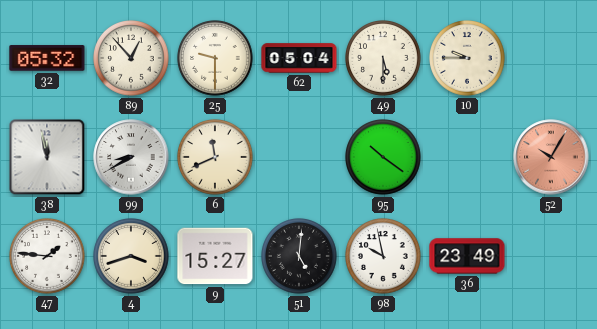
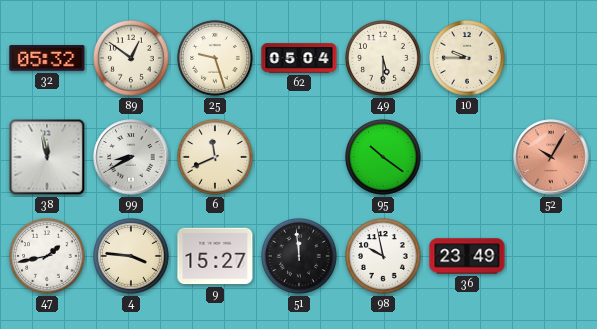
89: 12:53 -> 12:51
25: 9:30 -> 9:27
47: 1:46 -> 1:43
4: 3:42 -> 3:46
51: 5:01 -> 11:59
